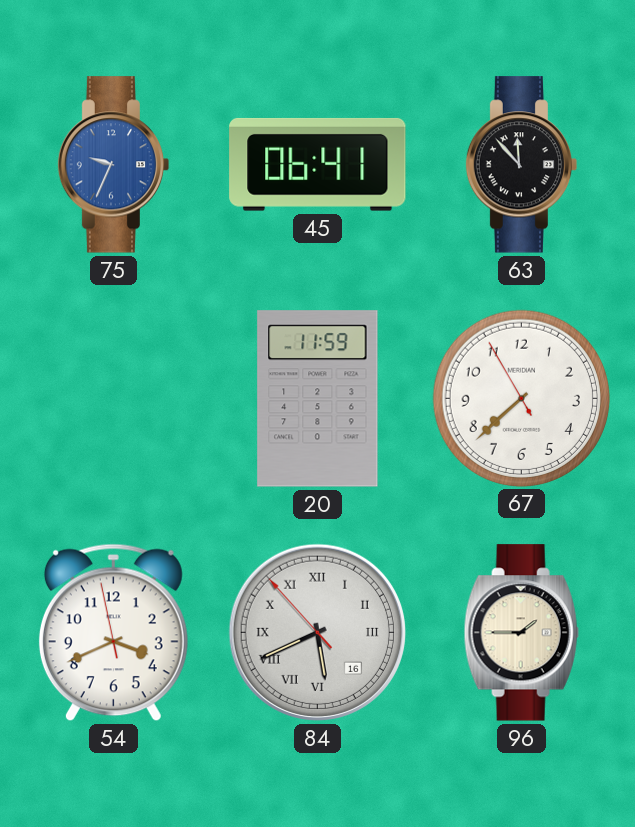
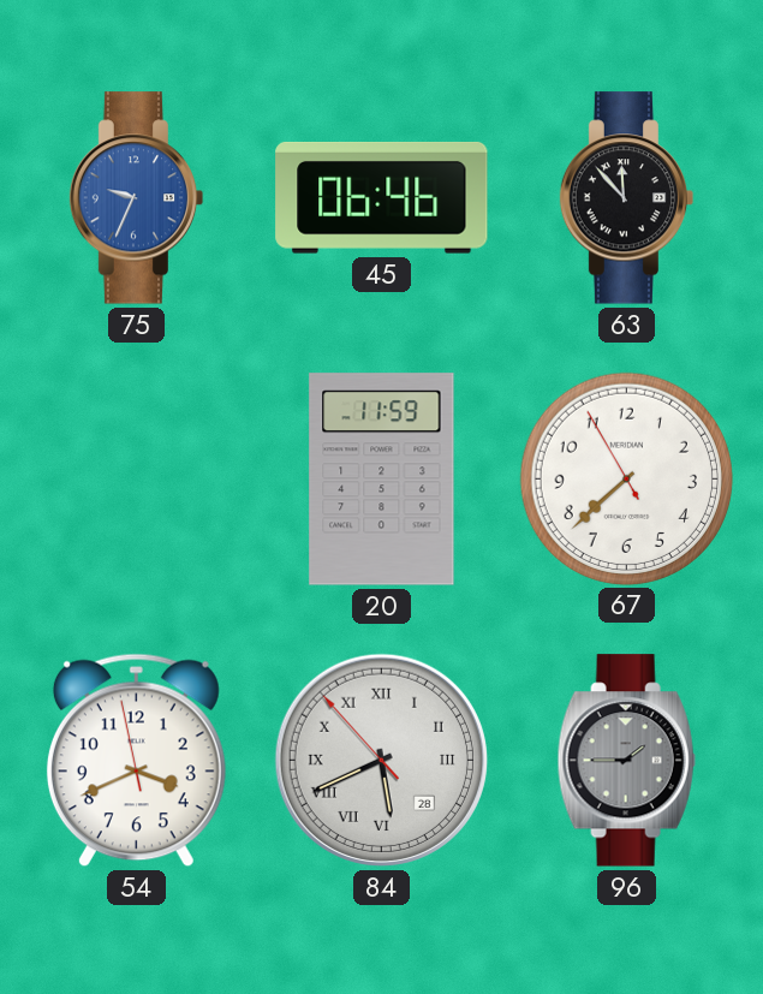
45: 06:41 -> 06:46
84 date: 16 -> 28
96 dial: cream -> grey
